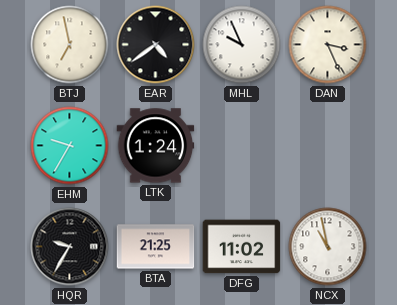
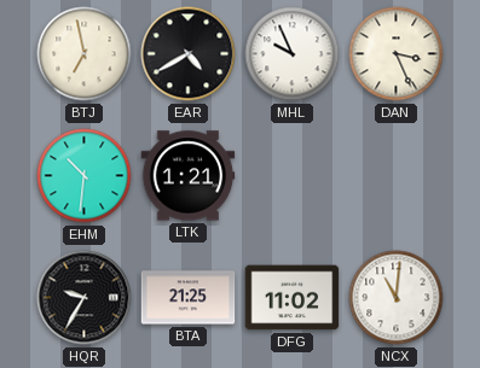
EAR: 4:39 -> 4:40
EHM: 9:35 -> 10:31
LTK: 1:24 -> 1:21
NCX: 10:58 -> 11:01
